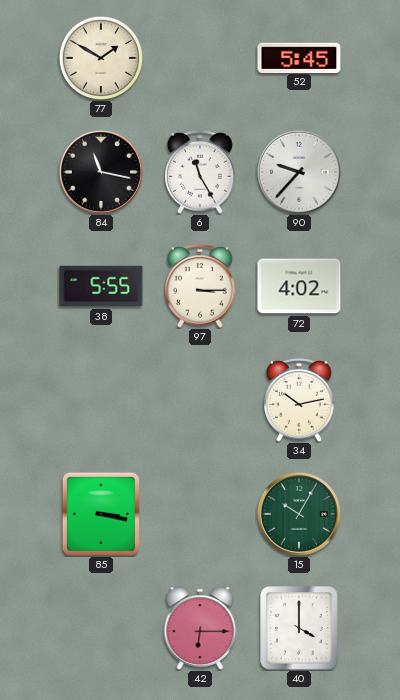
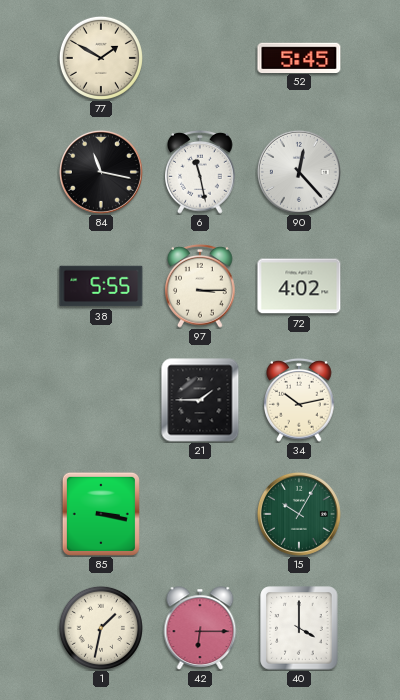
6: 11:25 -> 11:28
90: 9:37 -> 12:23
21: none -> 1:45
1: none -> 1:32
